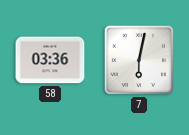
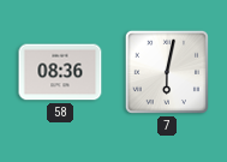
58: 03:36 -> 08:36
